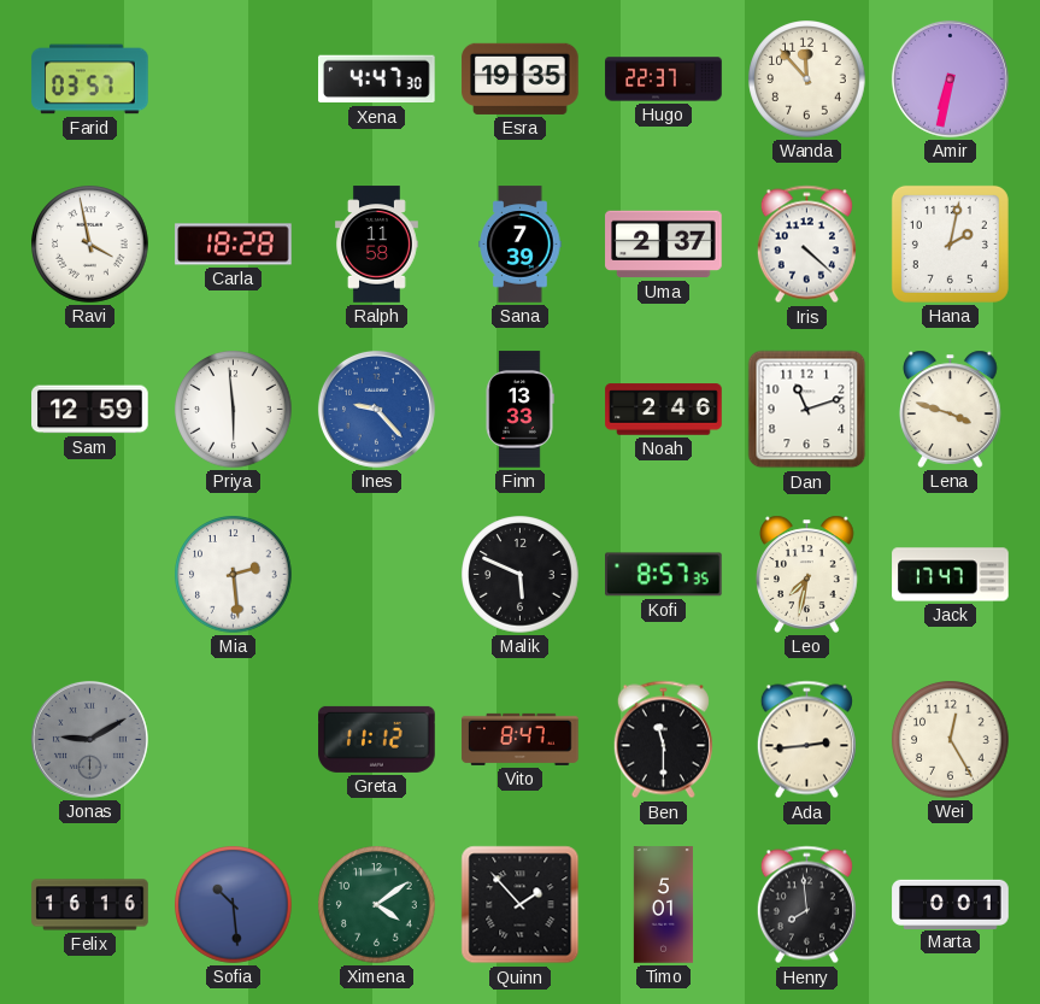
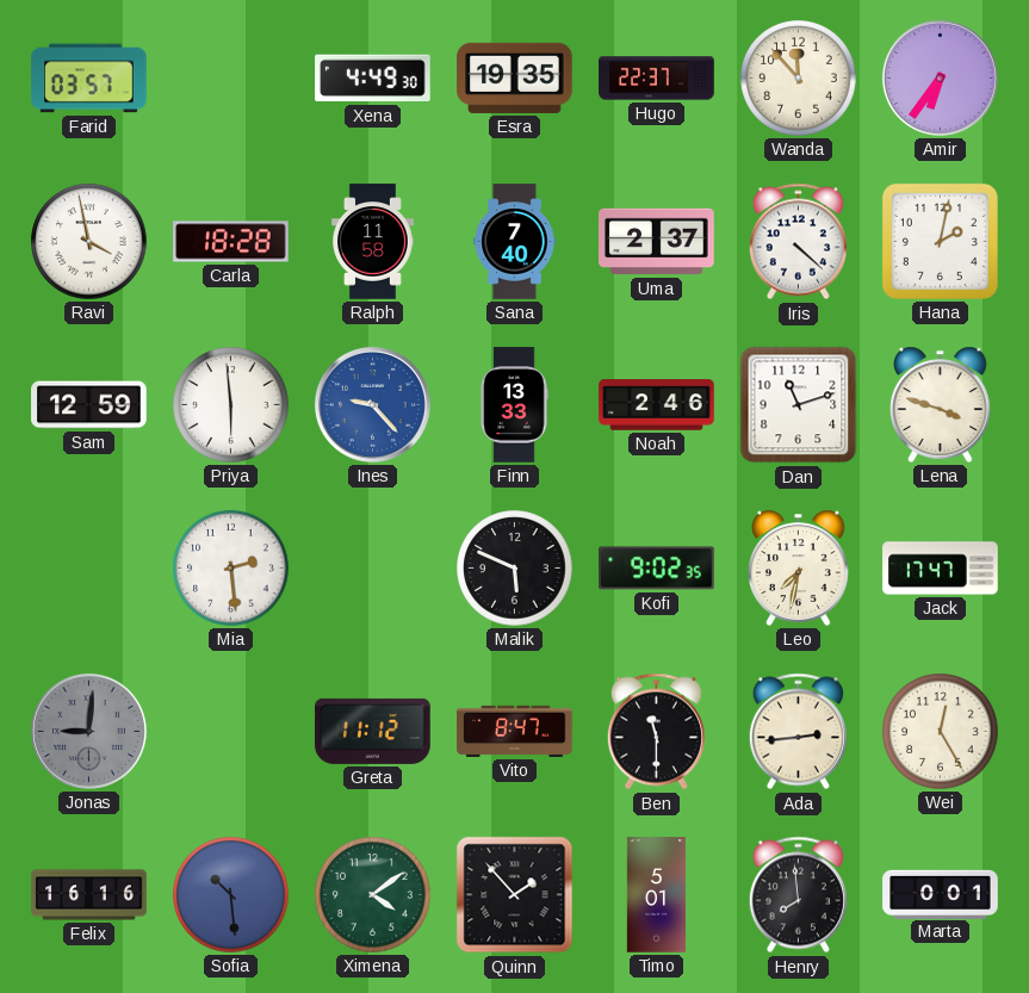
Xena: 4:47 -> 4:49
Amir: 6:32 -> 6:36
Sana: 7:39 -> 7:40
Kofi: 8:57 -> 9:02
Jonas: 9:10 -> 9:01
